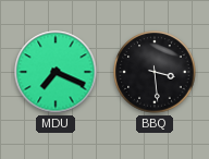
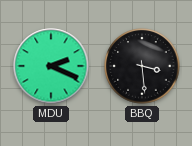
MDU: 7:19 -> 2:19
